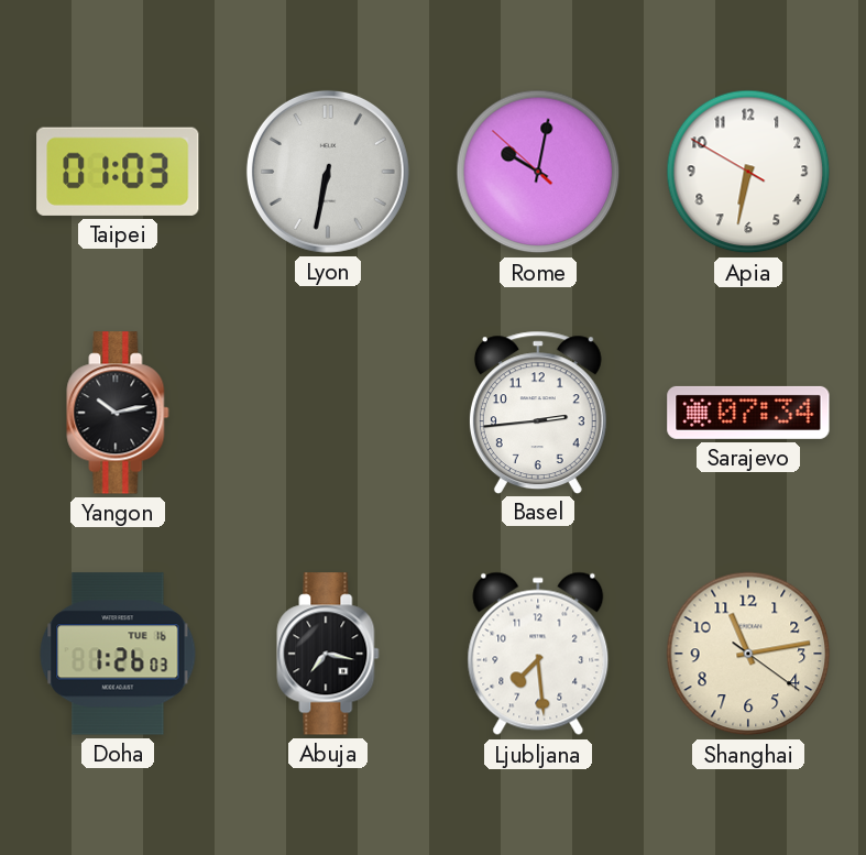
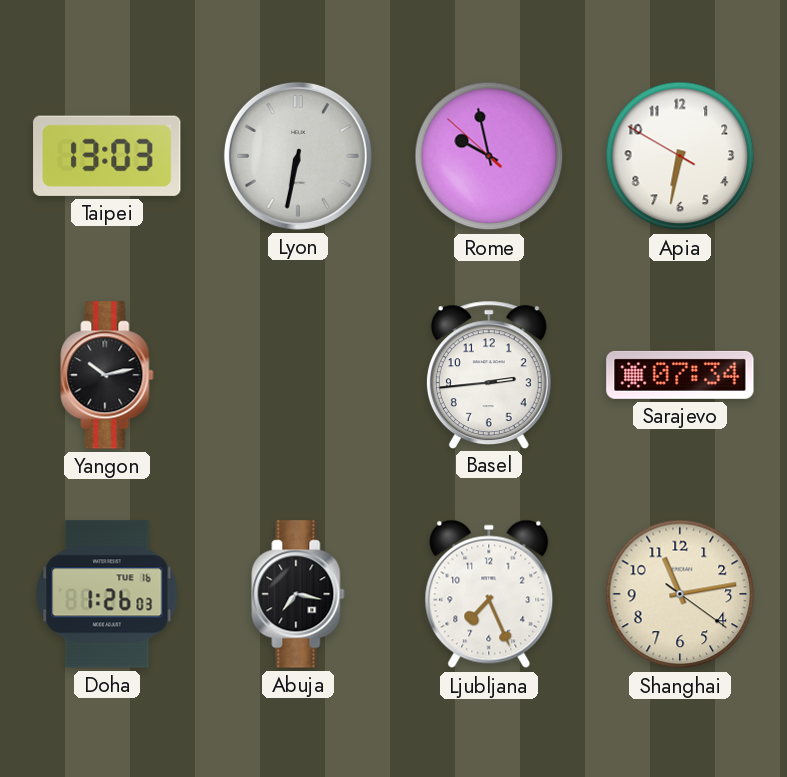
Taipei: 01:03 -> 13:03
Rome: 10:01 -> 9:57
Ljubljana: 7:29 -> 7:26
